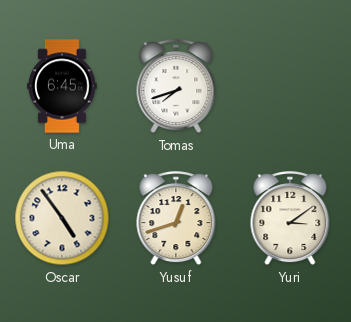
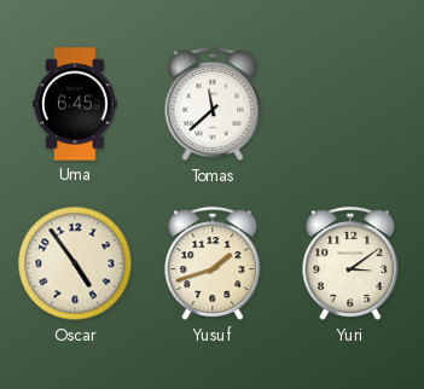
Tomas: 7:42 -> 11:38
Yusuf: 12:42 -> 1:42
